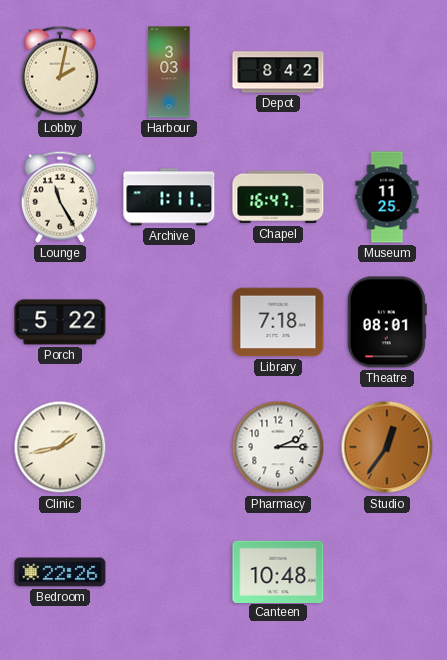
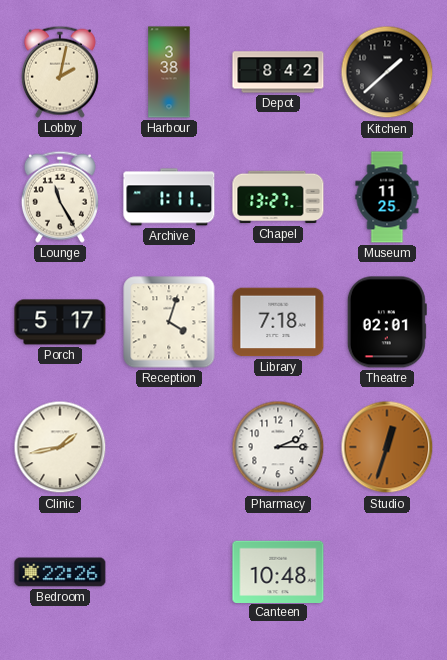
Harbour: 3:03 -> 3:38
Kitchen: none -> 1:38
Chapel: 16:47 -> 13:27
Porch: 5:22 -> 5:17
Reception: none -> 4:03
Theatre: 08:01 -> 02:01
Studio: 12:36 -> 12:33
